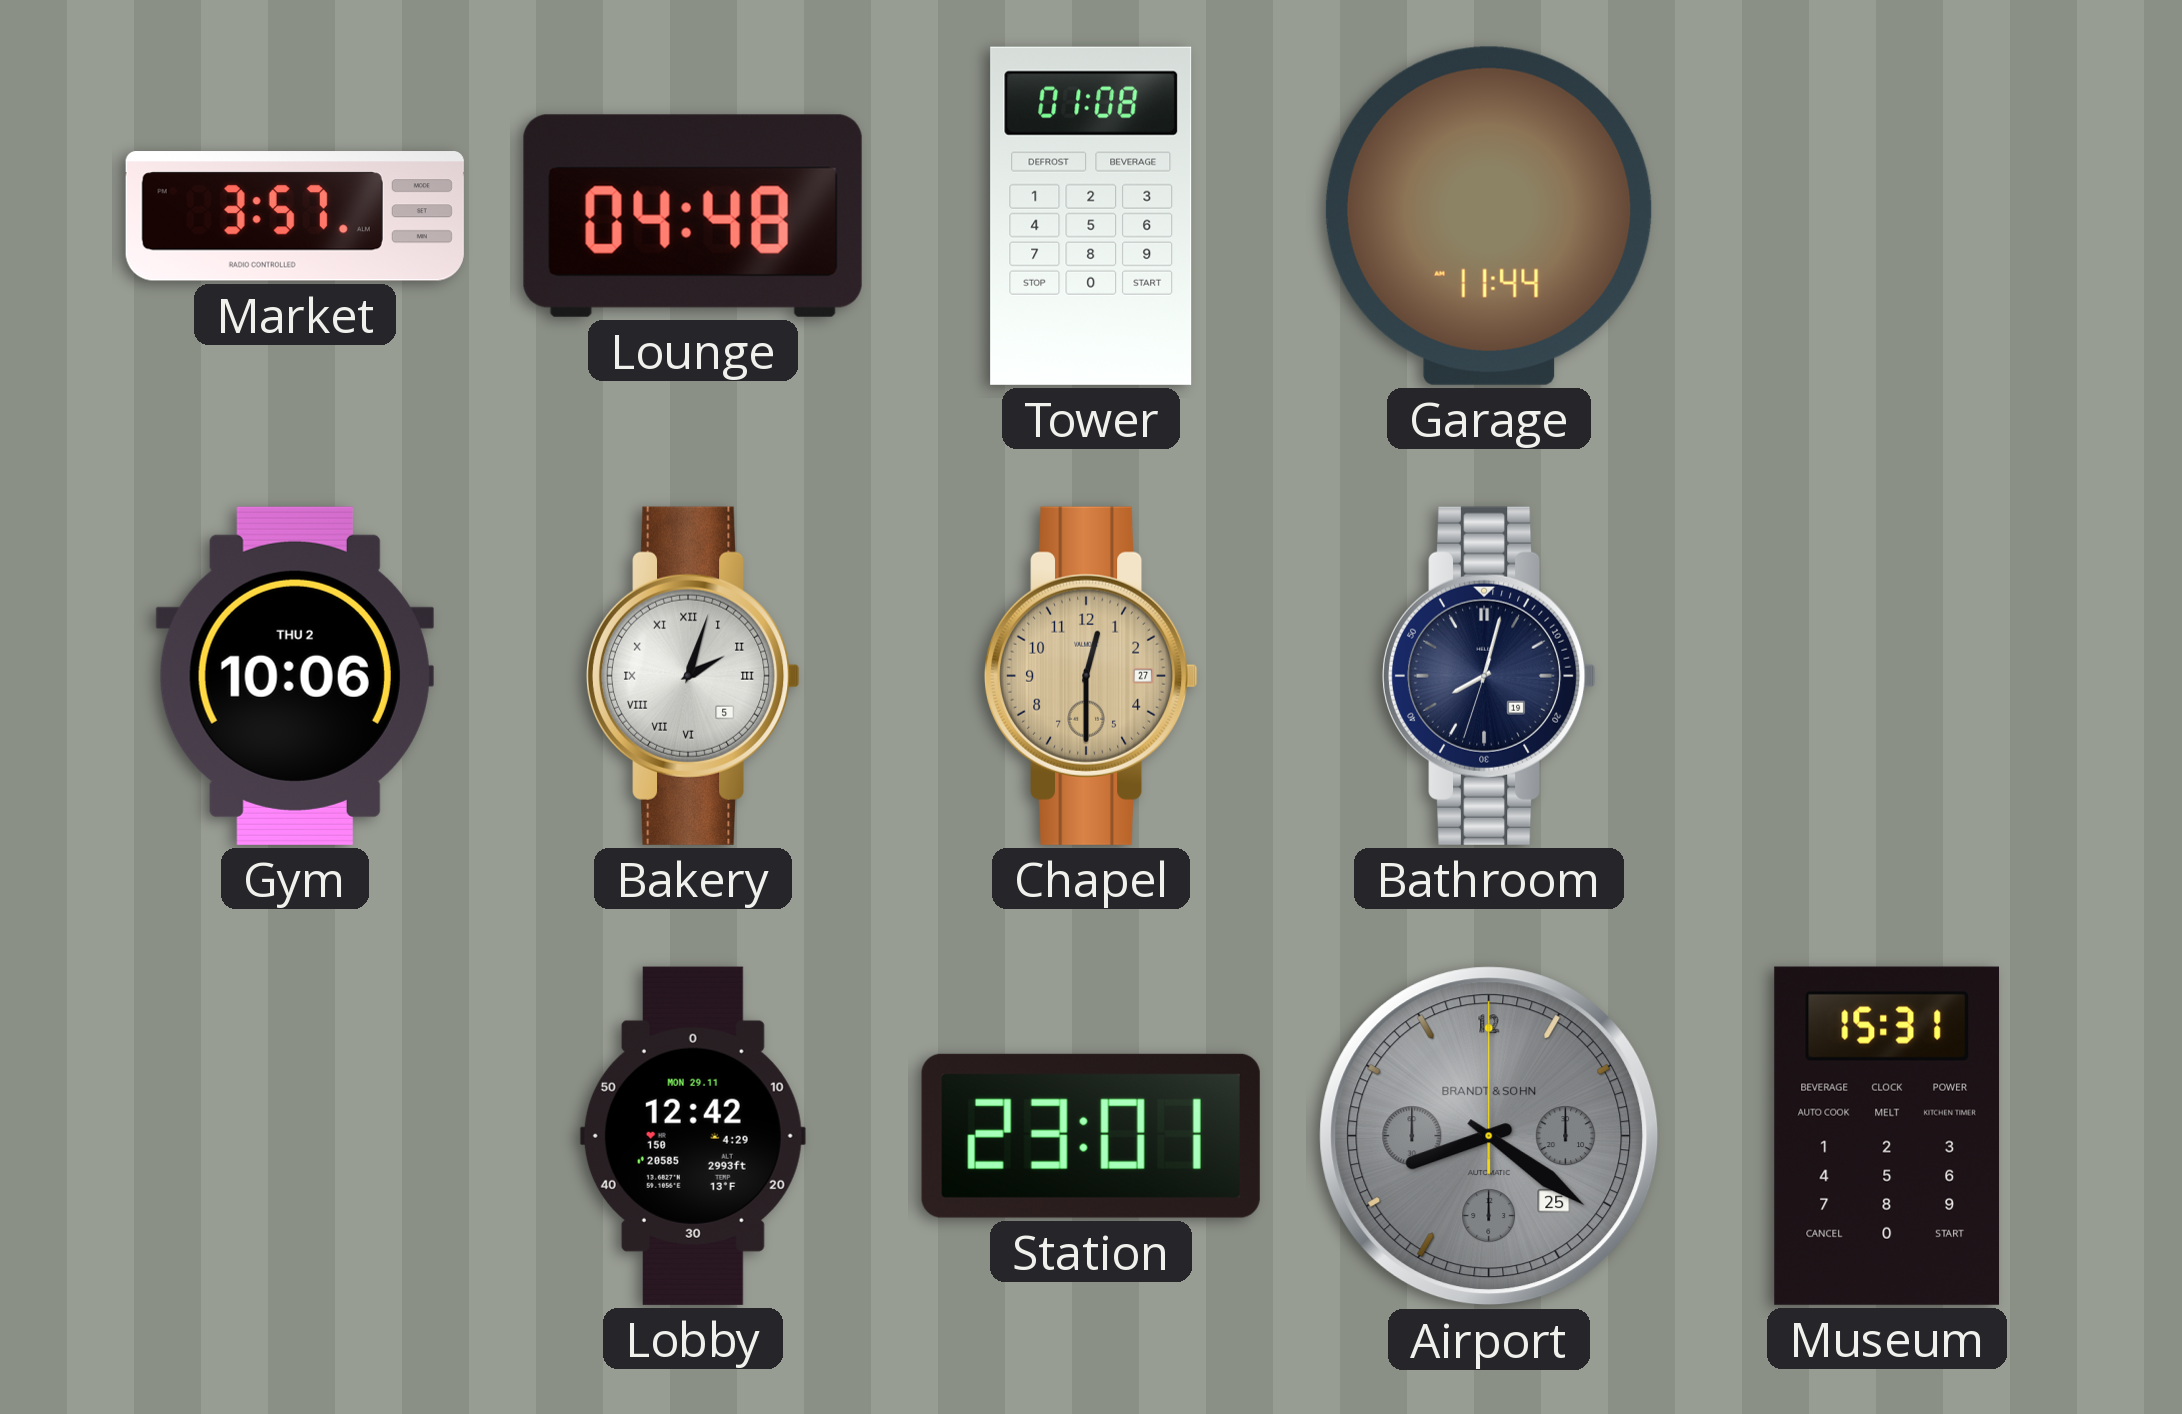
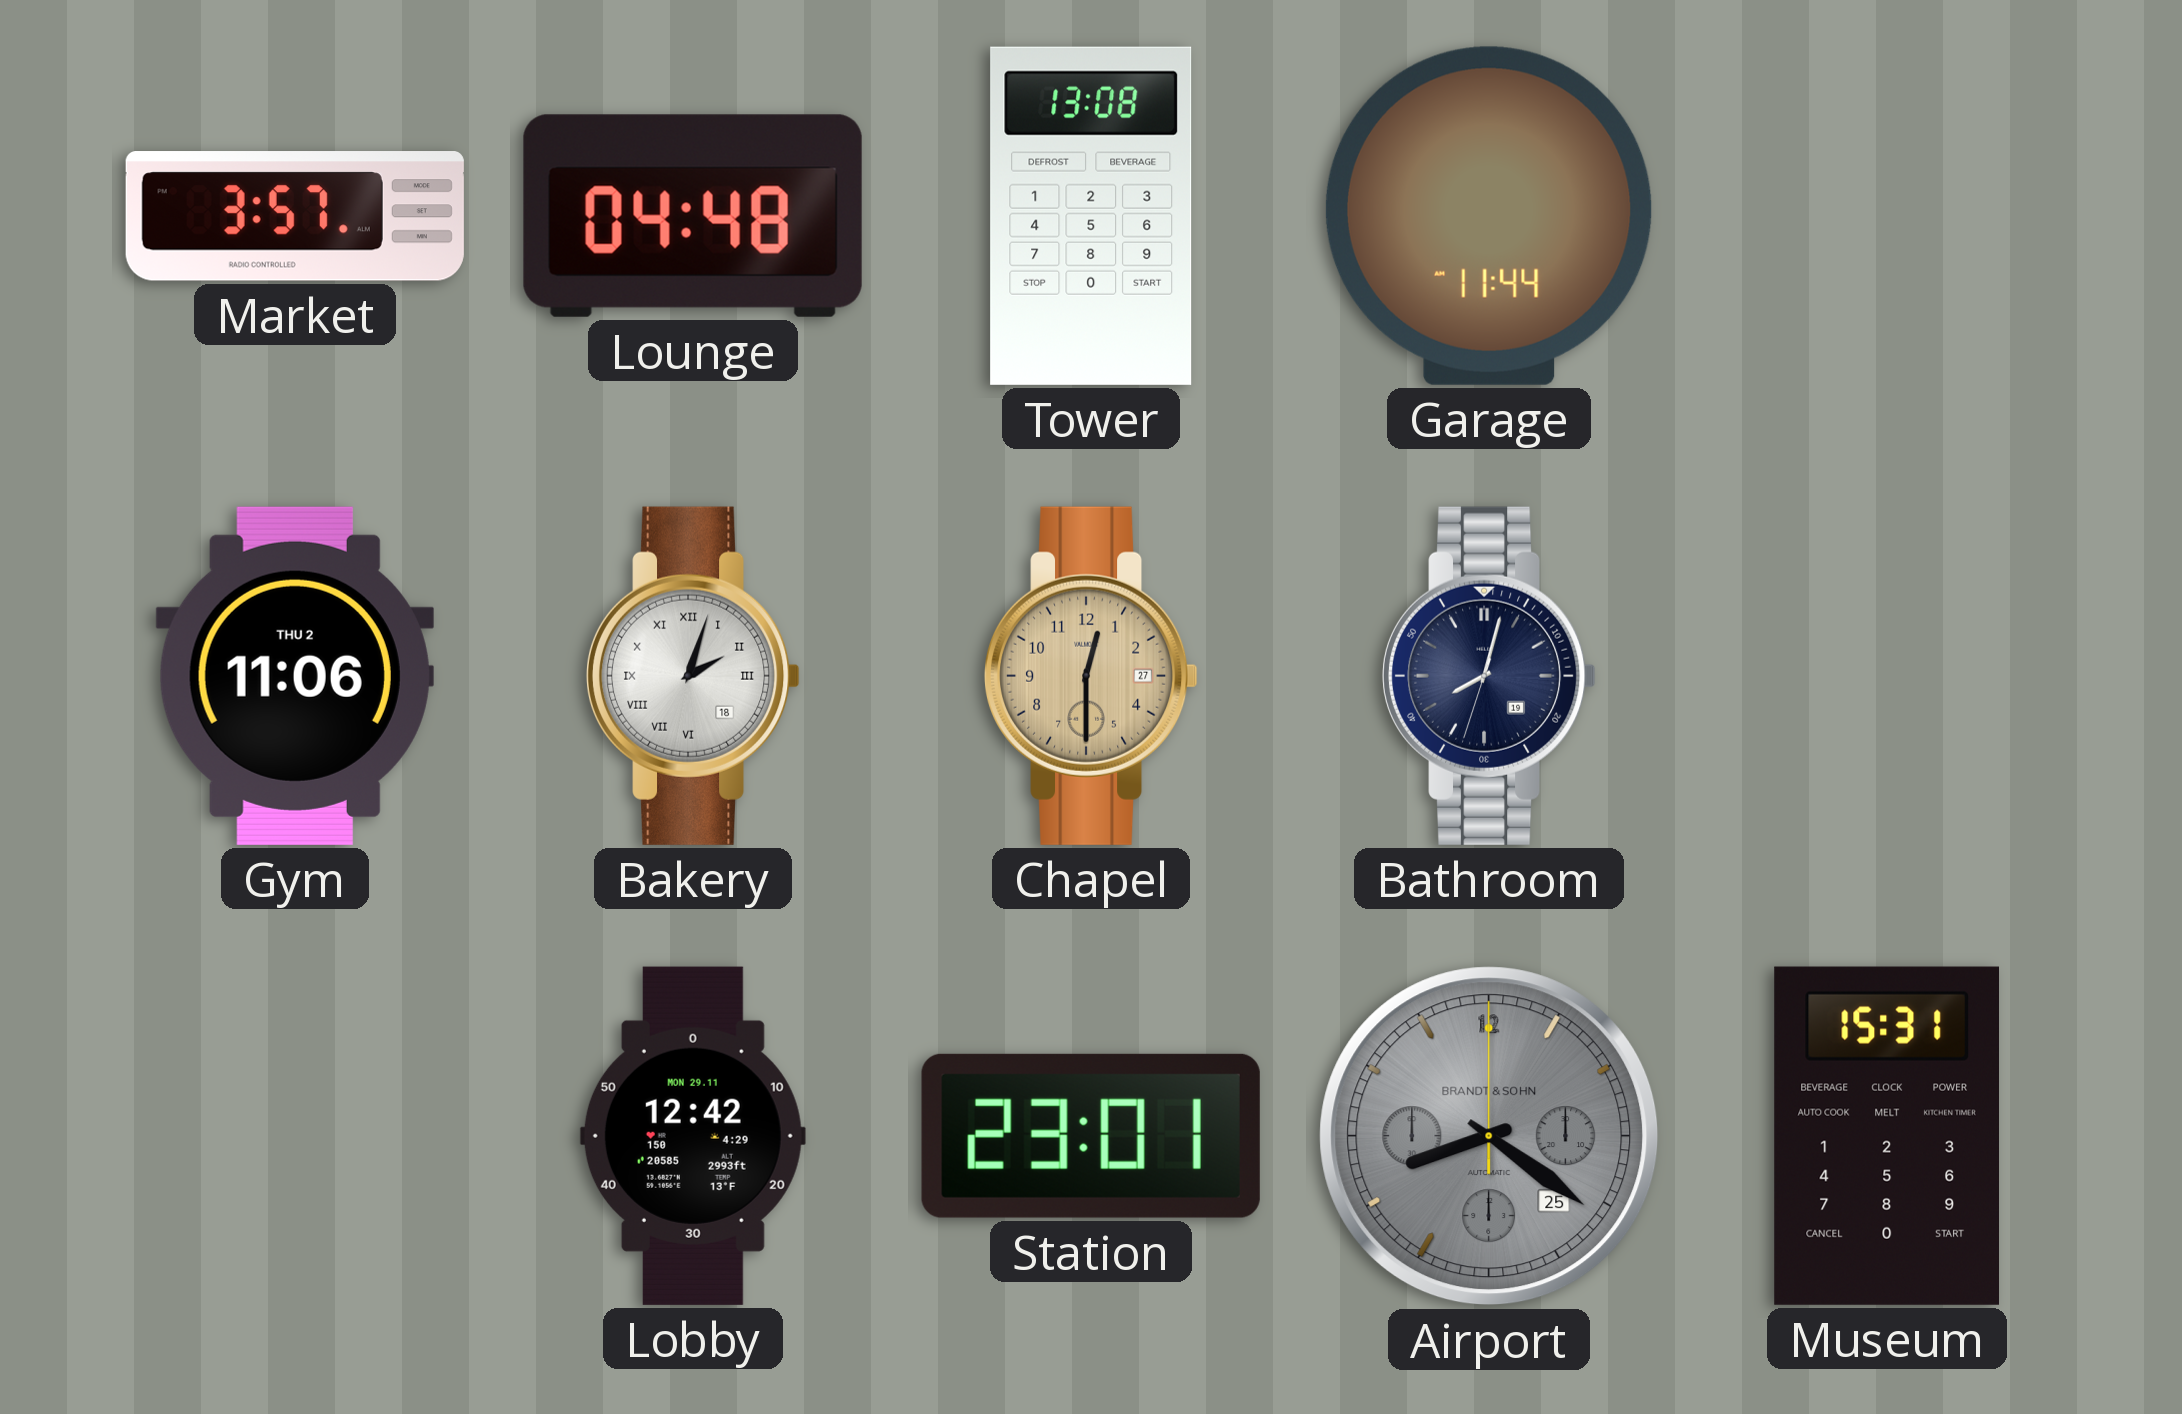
Tower: 01:08 -> 13:08
Gym: 10:06 -> 11:06
Bakery date: 5 -> 18
